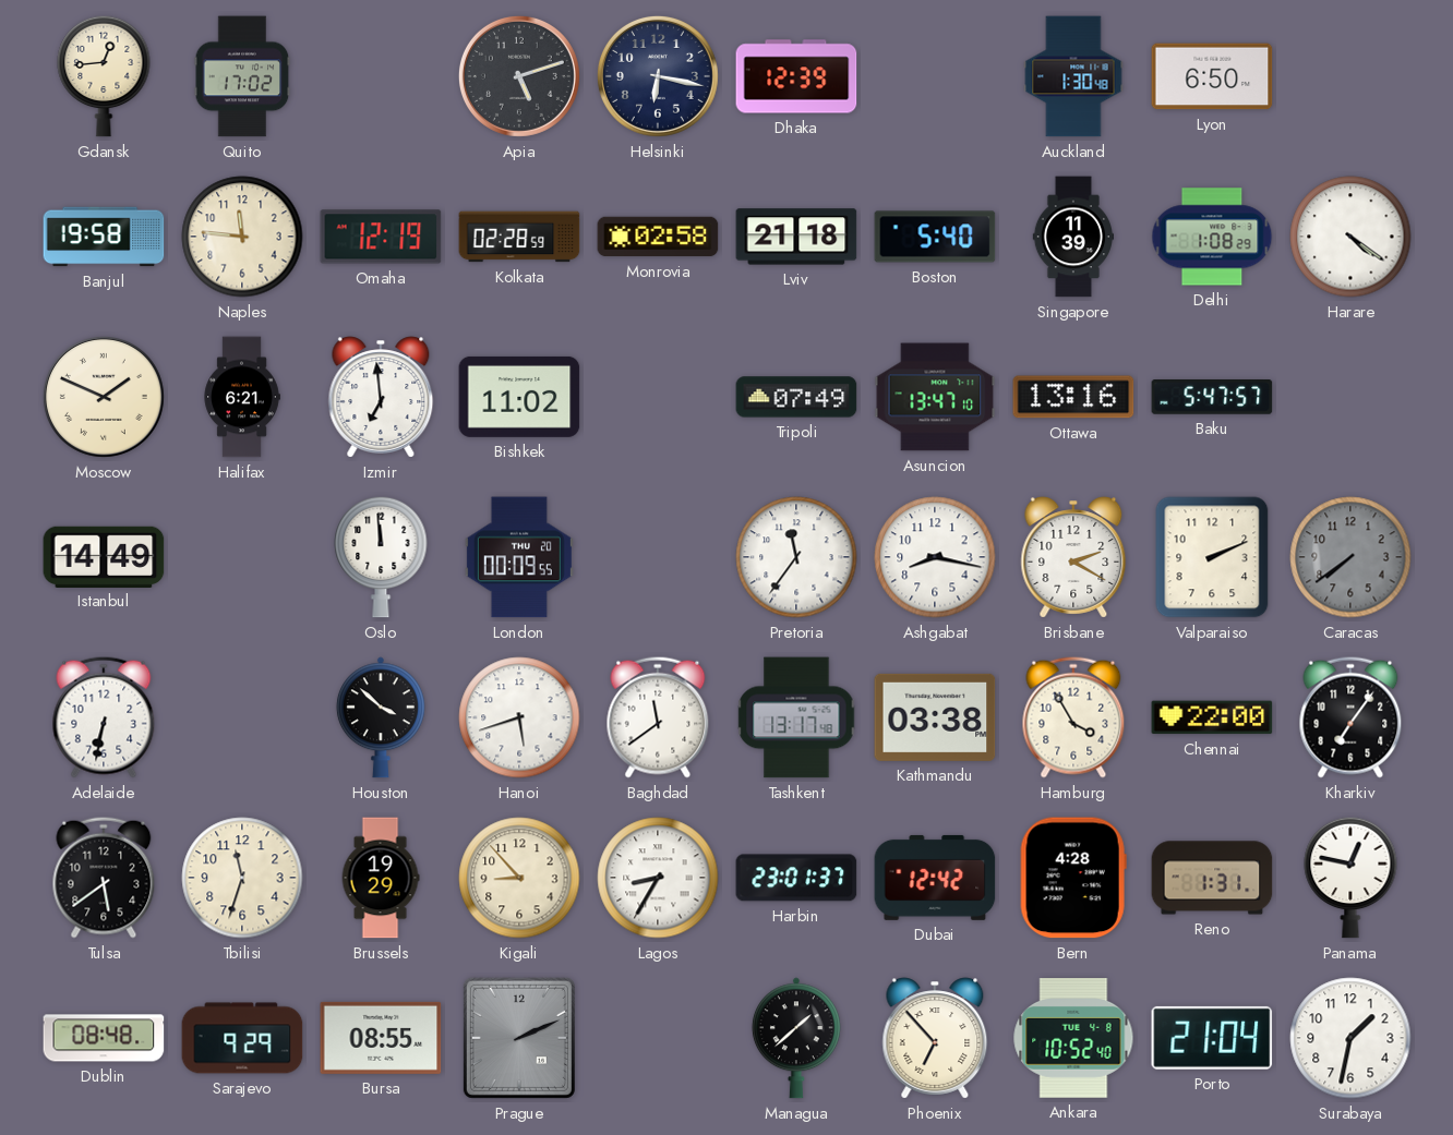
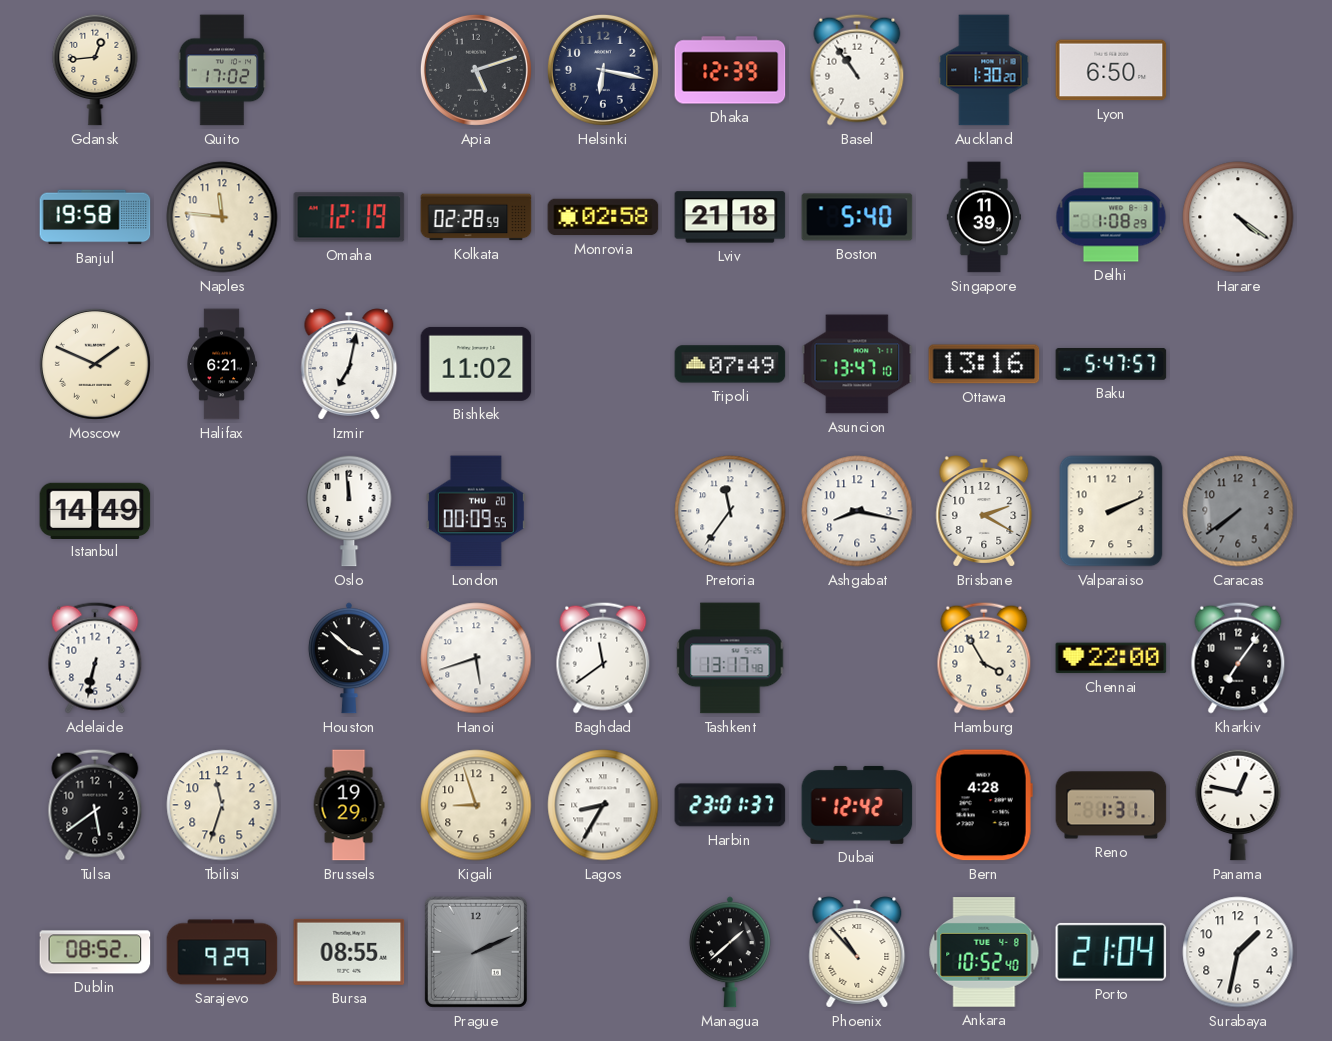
Basel: none -> 10:54
Auckland: 1:30:48 -> 1:30:20
Izmir: 6:59 -> 7:02
Kathmandu: 03:38 -> none
Kigali: 8:53 -> 8:57
Dublin: 08:48 -> 08:52
Phoenix: 6:53 -> 10:53
